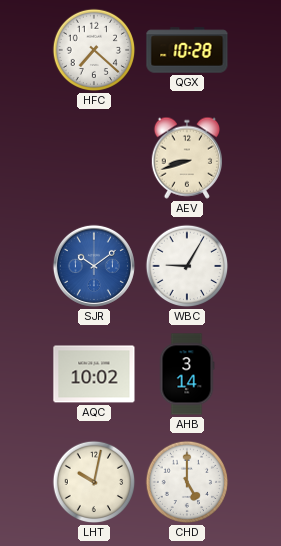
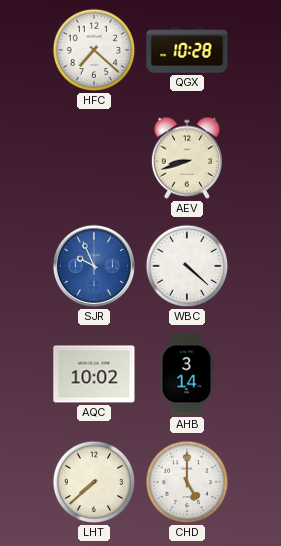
SJR: 10:09 -> 9:56
WBC: 9:05 -> 4:22
LHT: 10:02 -> 7:38
